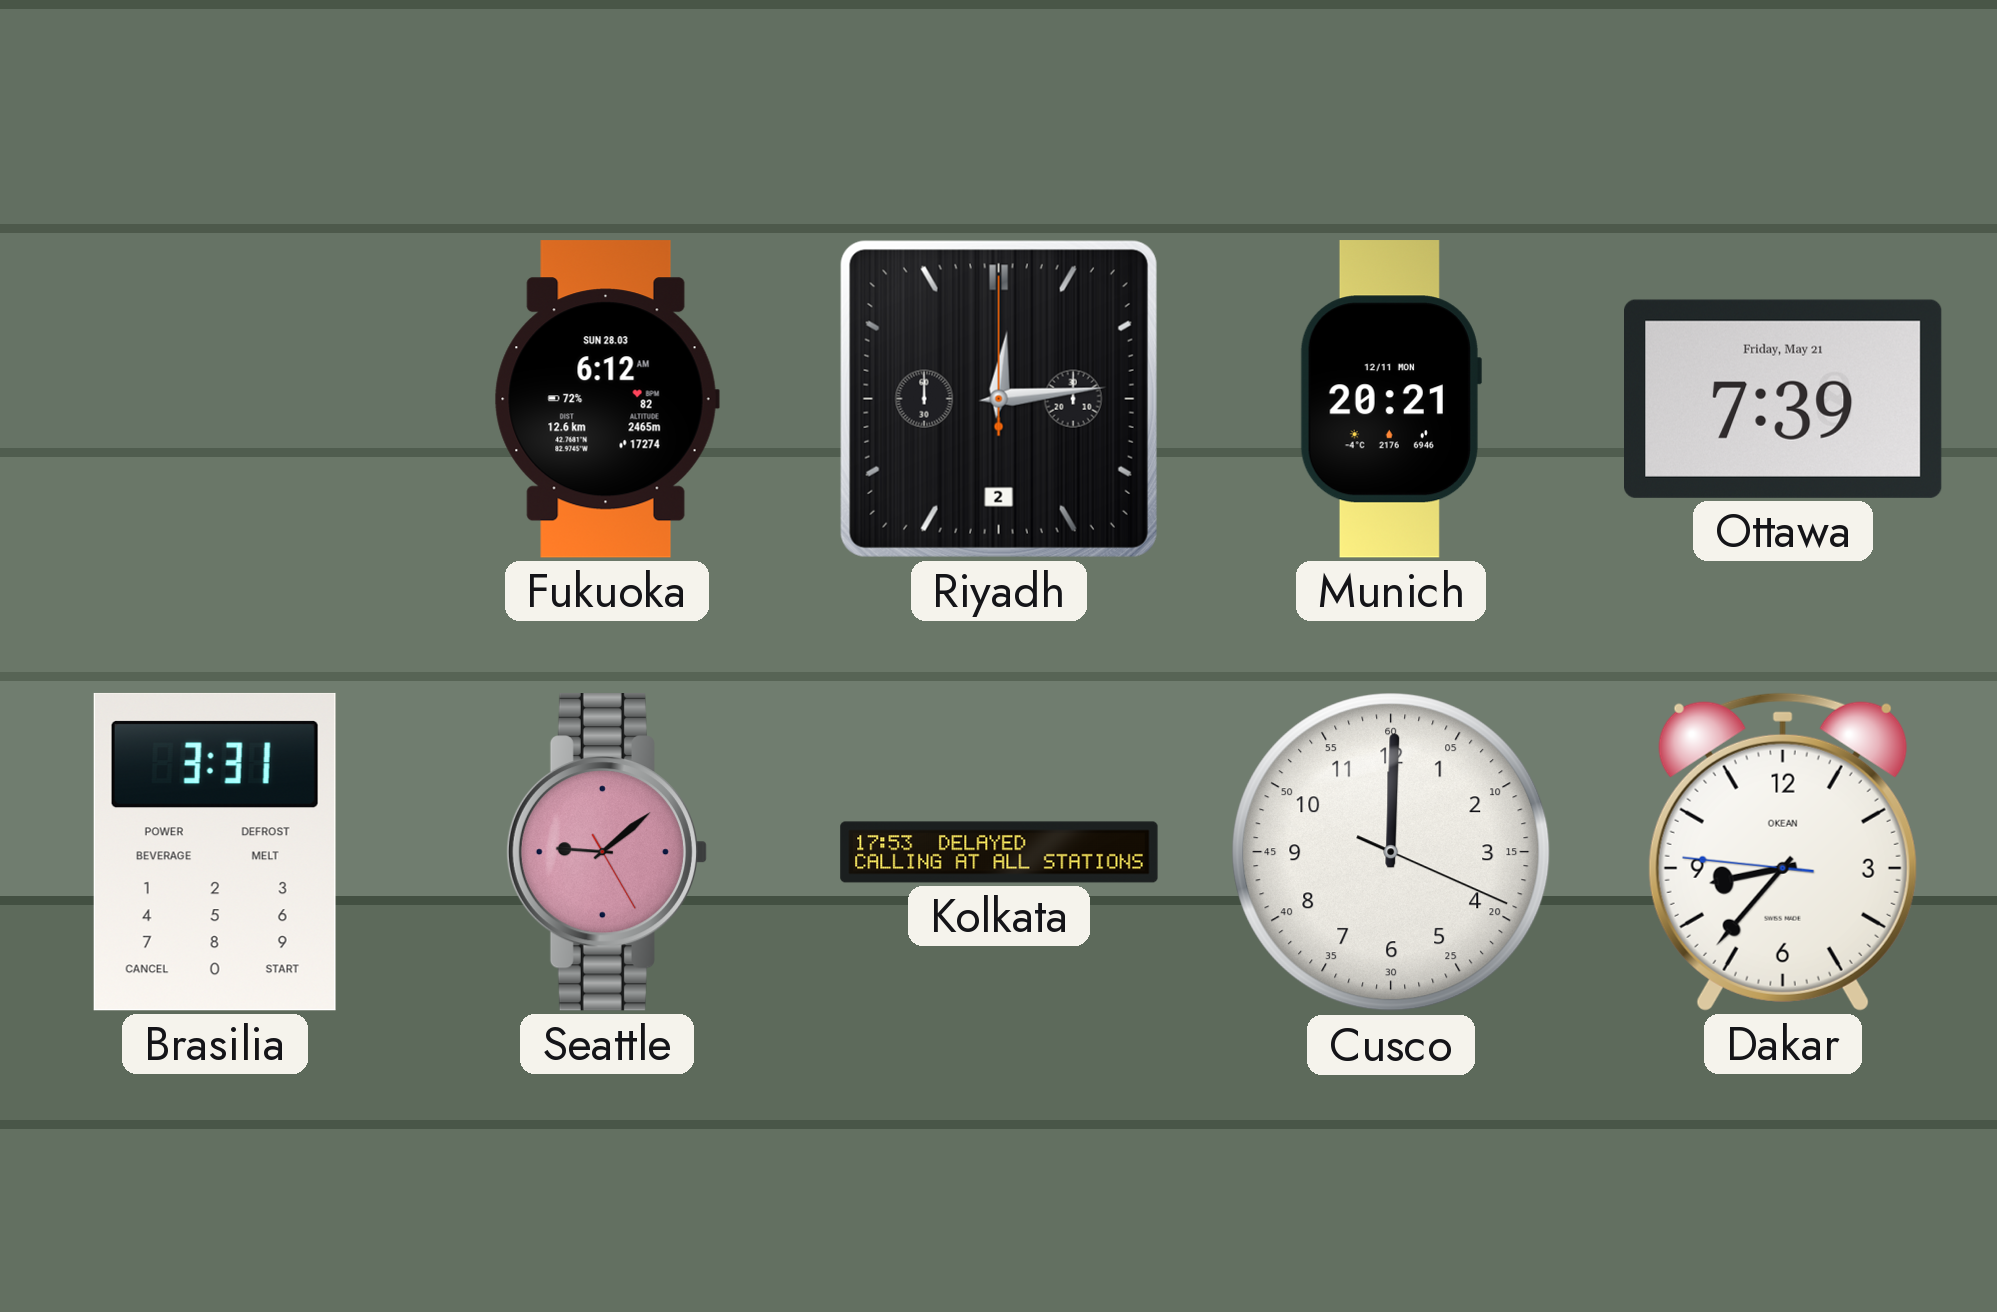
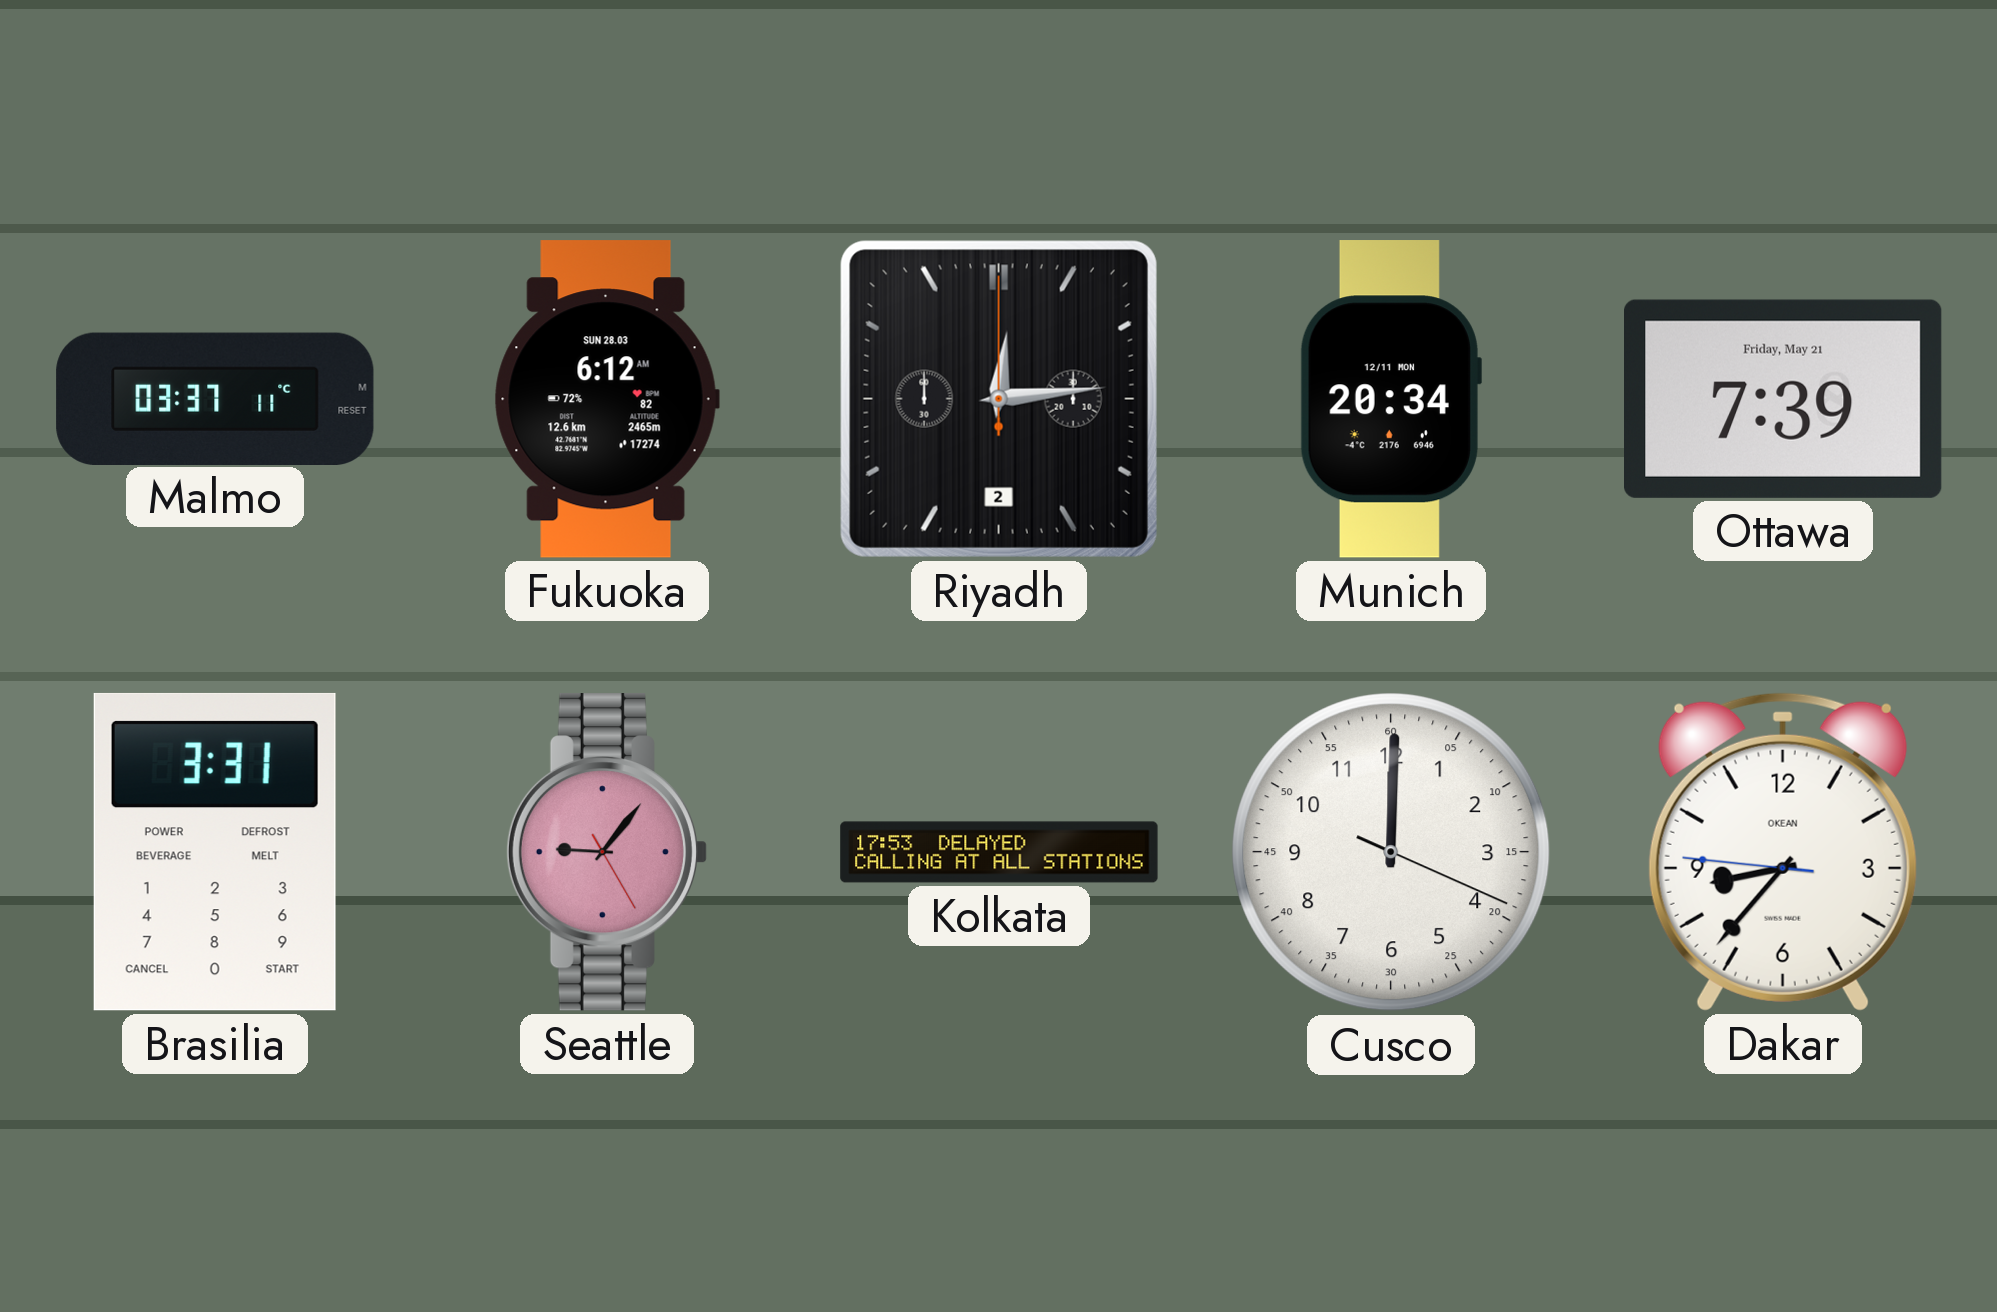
Malmo: none -> 03:37
Munich: 20:21 -> 20:34
Seattle: 9:08 -> 9:06
